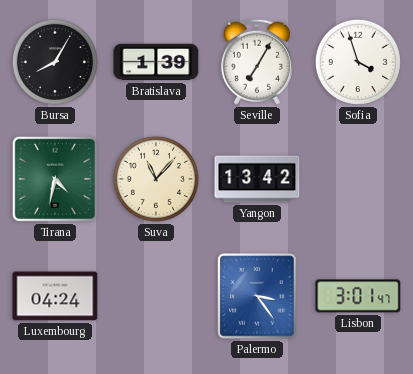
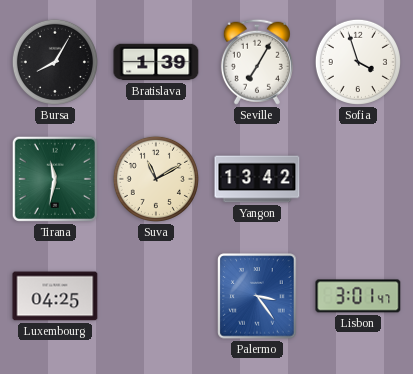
Tirana: 4:32 -> 11:32
Suva: 11:07 -> 11:10
Luxembourg: 04:24 -> 04:25
